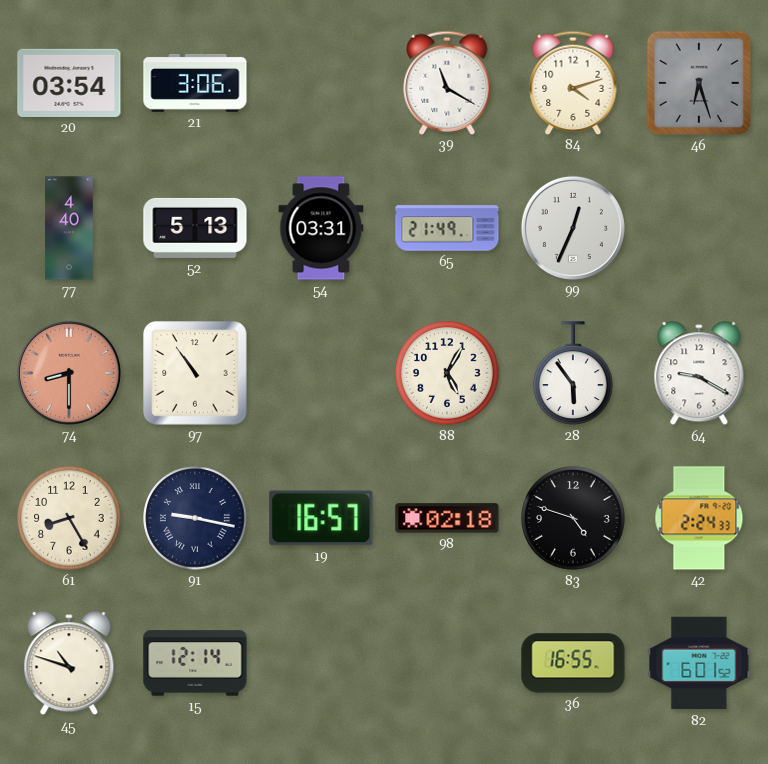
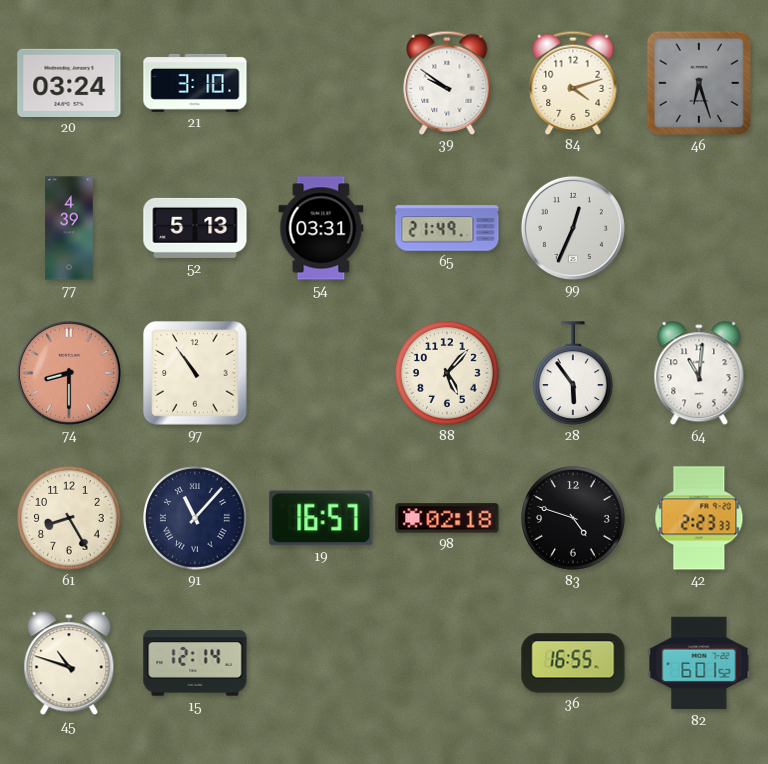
20: 03:54 -> 03:24
21: 3:06 -> 3:10
39: 11:20 -> 9:51
77: 4:40 -> 4:39
88: 5:05 -> 5:07
64: 9:20 -> 11:01
91: 9:17 -> 11:07
42: 2:24 -> 2:23
